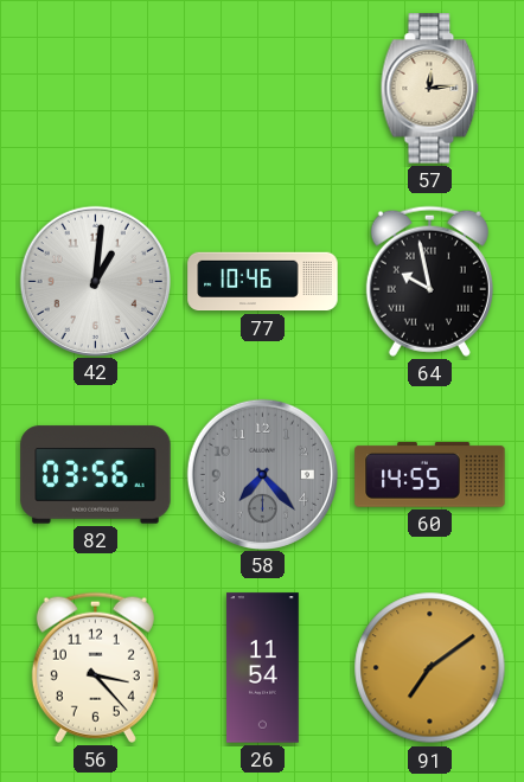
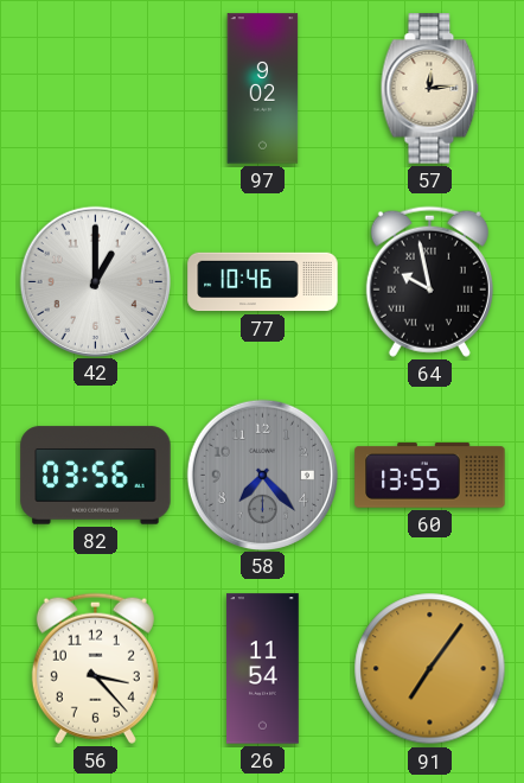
97: none -> 9:02
42: 1:01 -> 1:00
60: 14:55 -> 13:55
91: 7:09 -> 7:06
